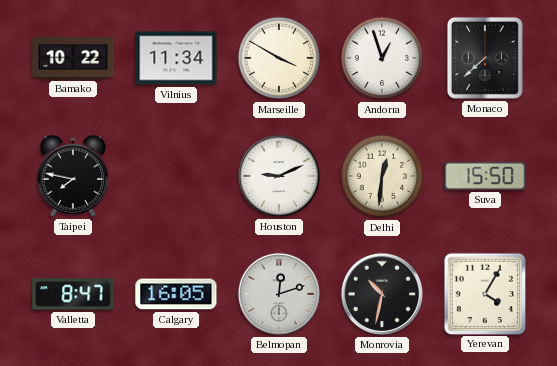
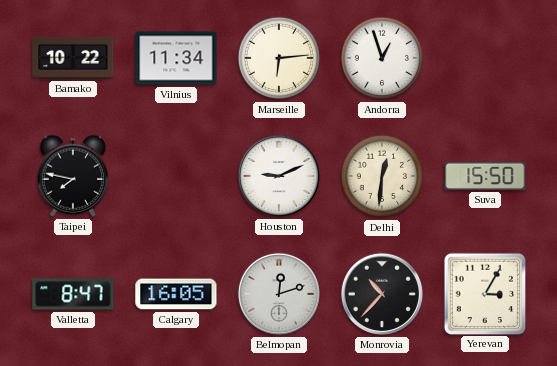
Marseille: 3:50 -> 6:14
Monaco: 7:38 -> none
Monrovia: 10:32 -> 10:37
Yerevan: 4:05 -> 3:05
